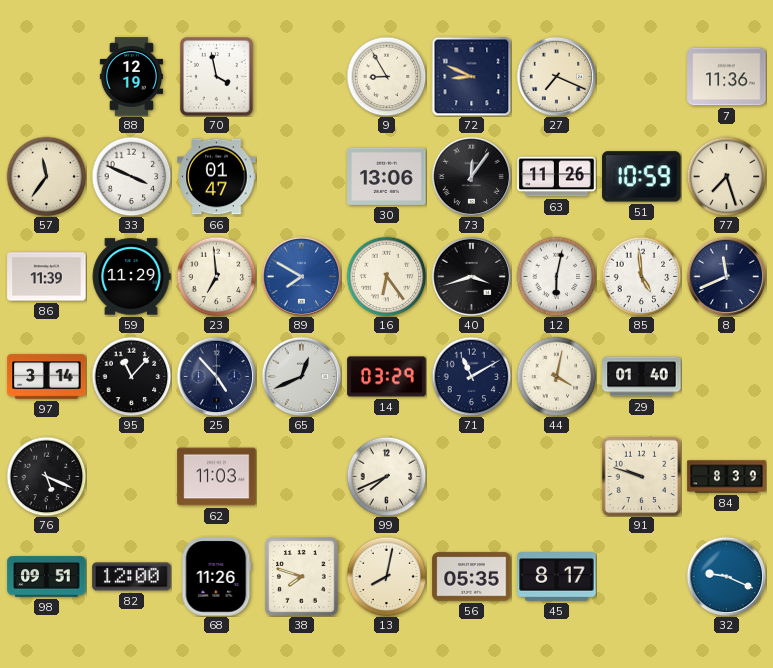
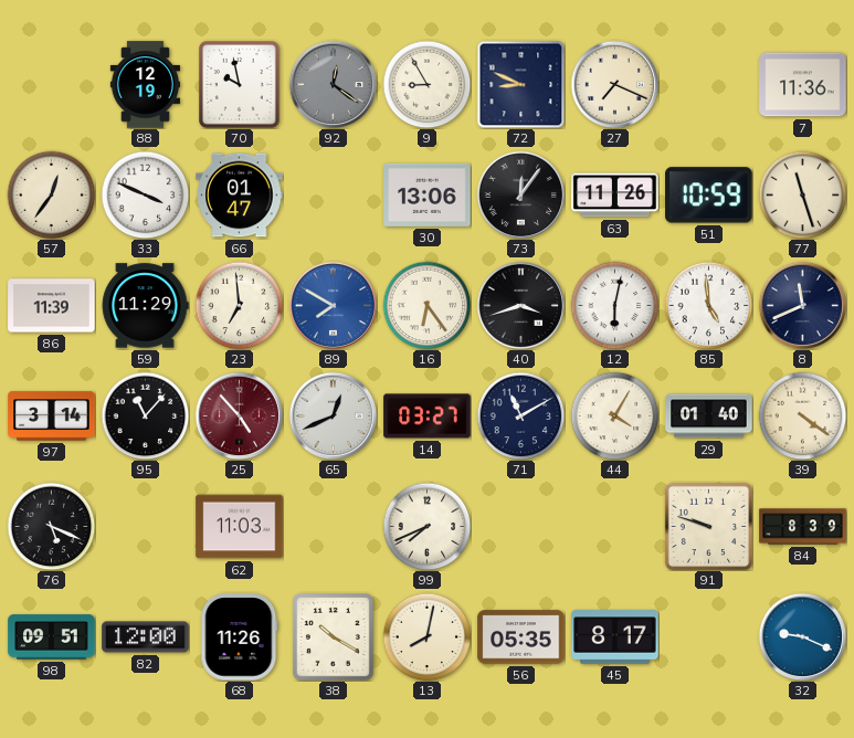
70: 3:58 -> 9:58
92: none -> 12:21
57: 11:36 -> 12:36
77: 7:27 -> 11:27
25 dial: navy -> burgundy
14: 03:29 -> 03:27
44: 4:02 -> 4:05
39: none -> 4:21
38: 7:48 -> 10:20
